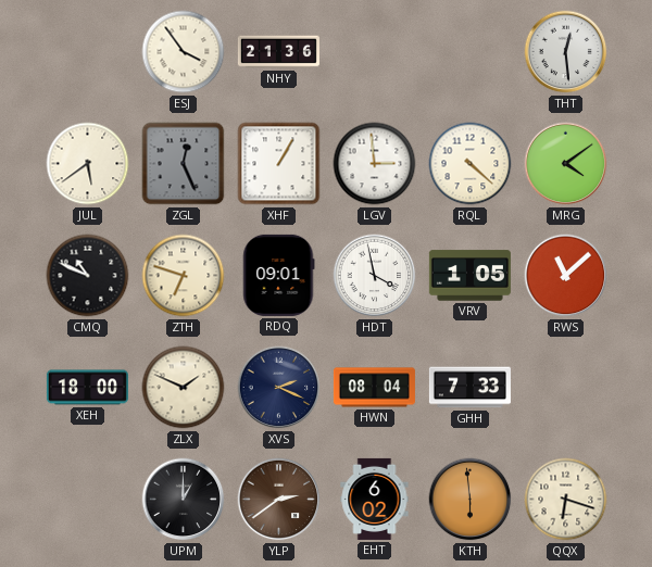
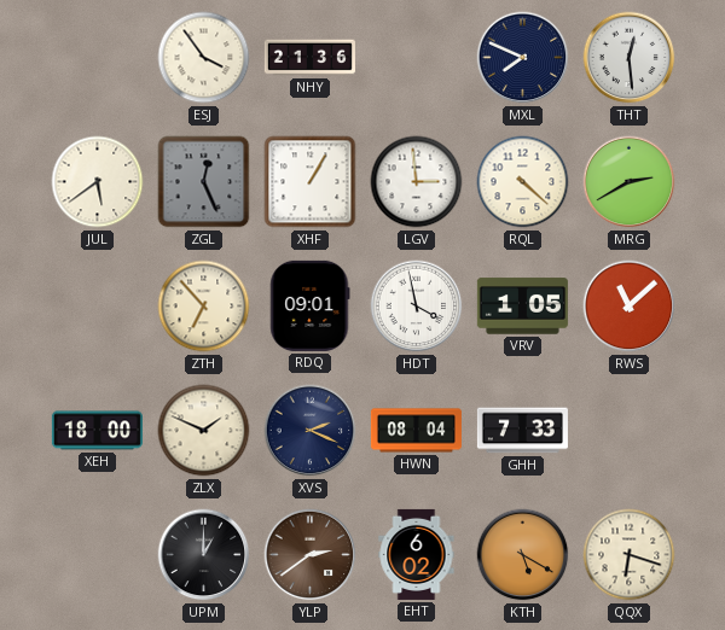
MXL: none -> 7:49
MRG: 4:09 -> 2:40
CMQ: 10:49 -> none
ZTH: 6:48 -> 6:53
KTH: 5:59 -> 5:20
